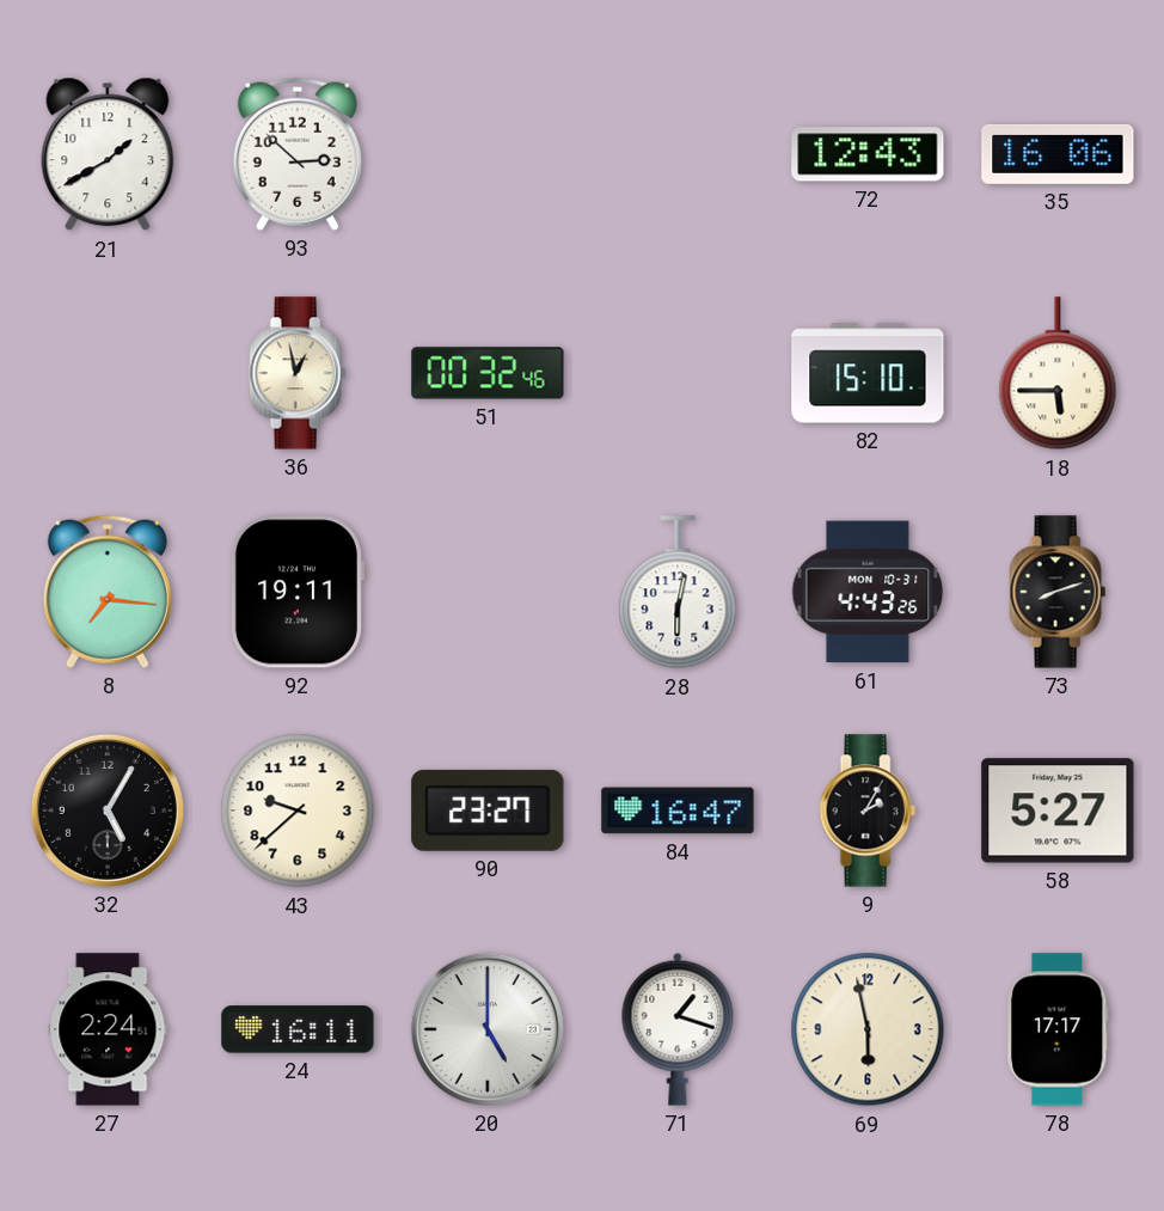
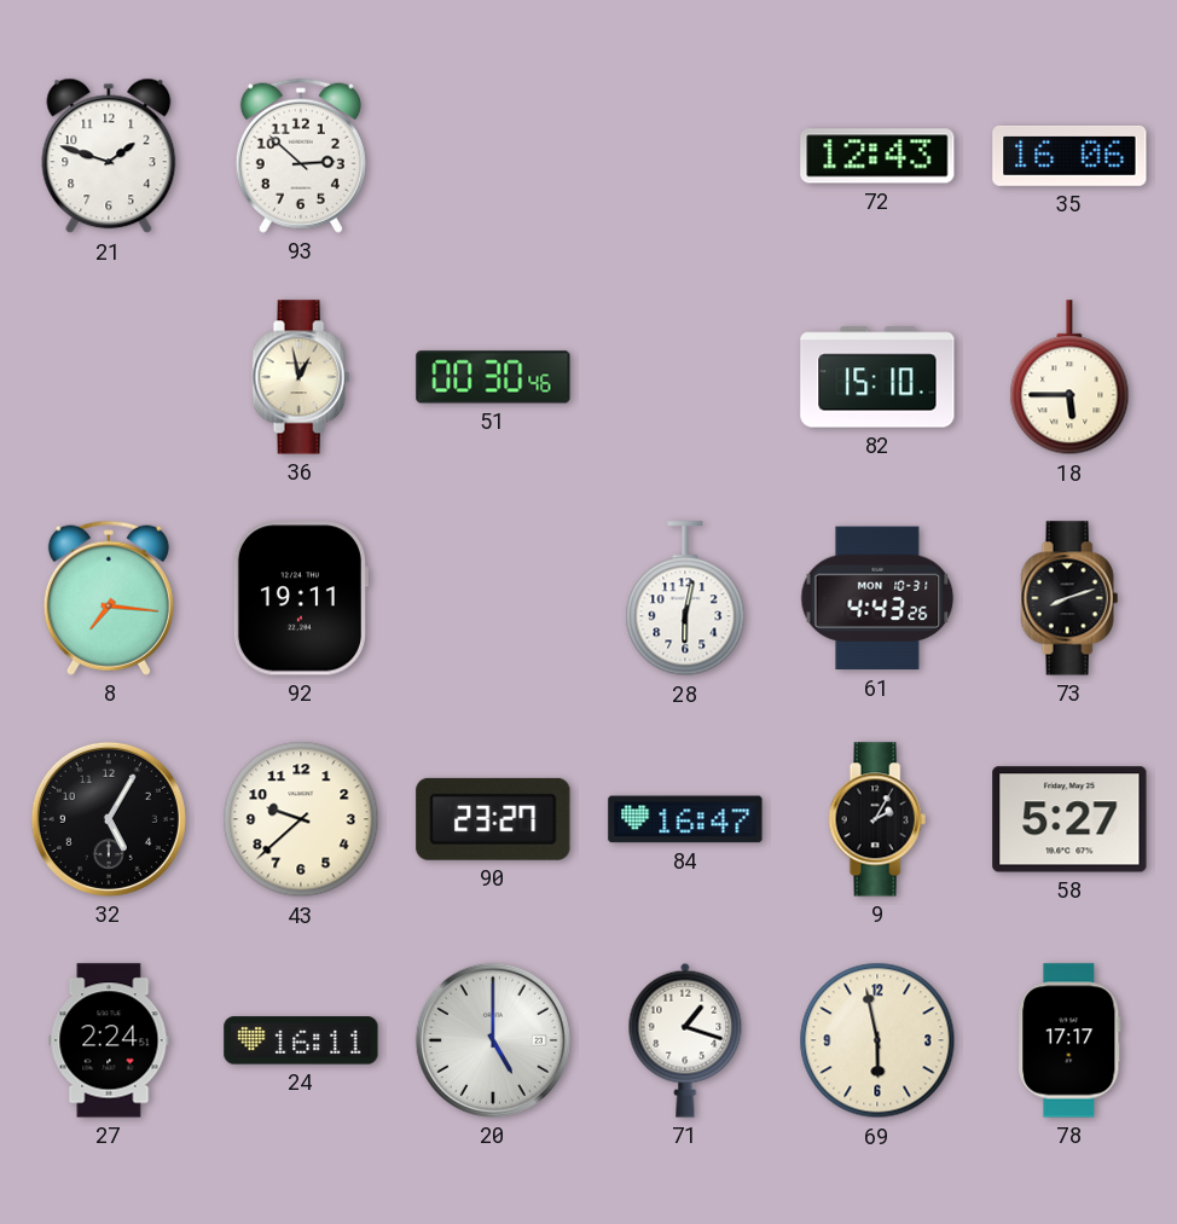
21: 1:40 -> 1:48
51: 00:32 -> 00:30
